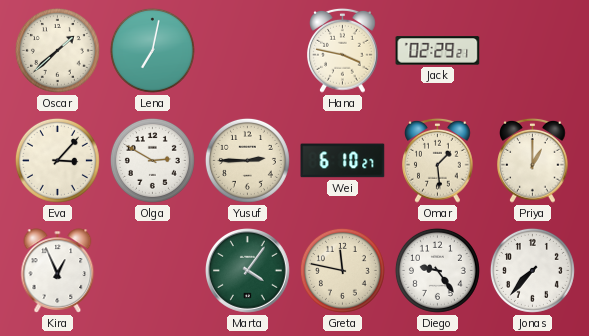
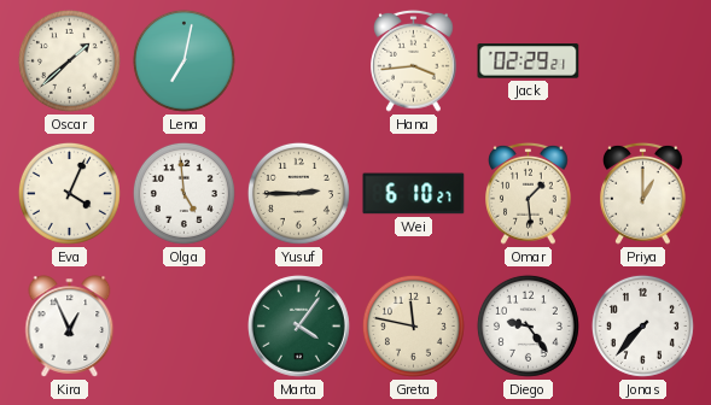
Hana: 3:47 -> 3:44
Eva: 3:07 -> 4:04
Olga: 2:50 -> 4:59
